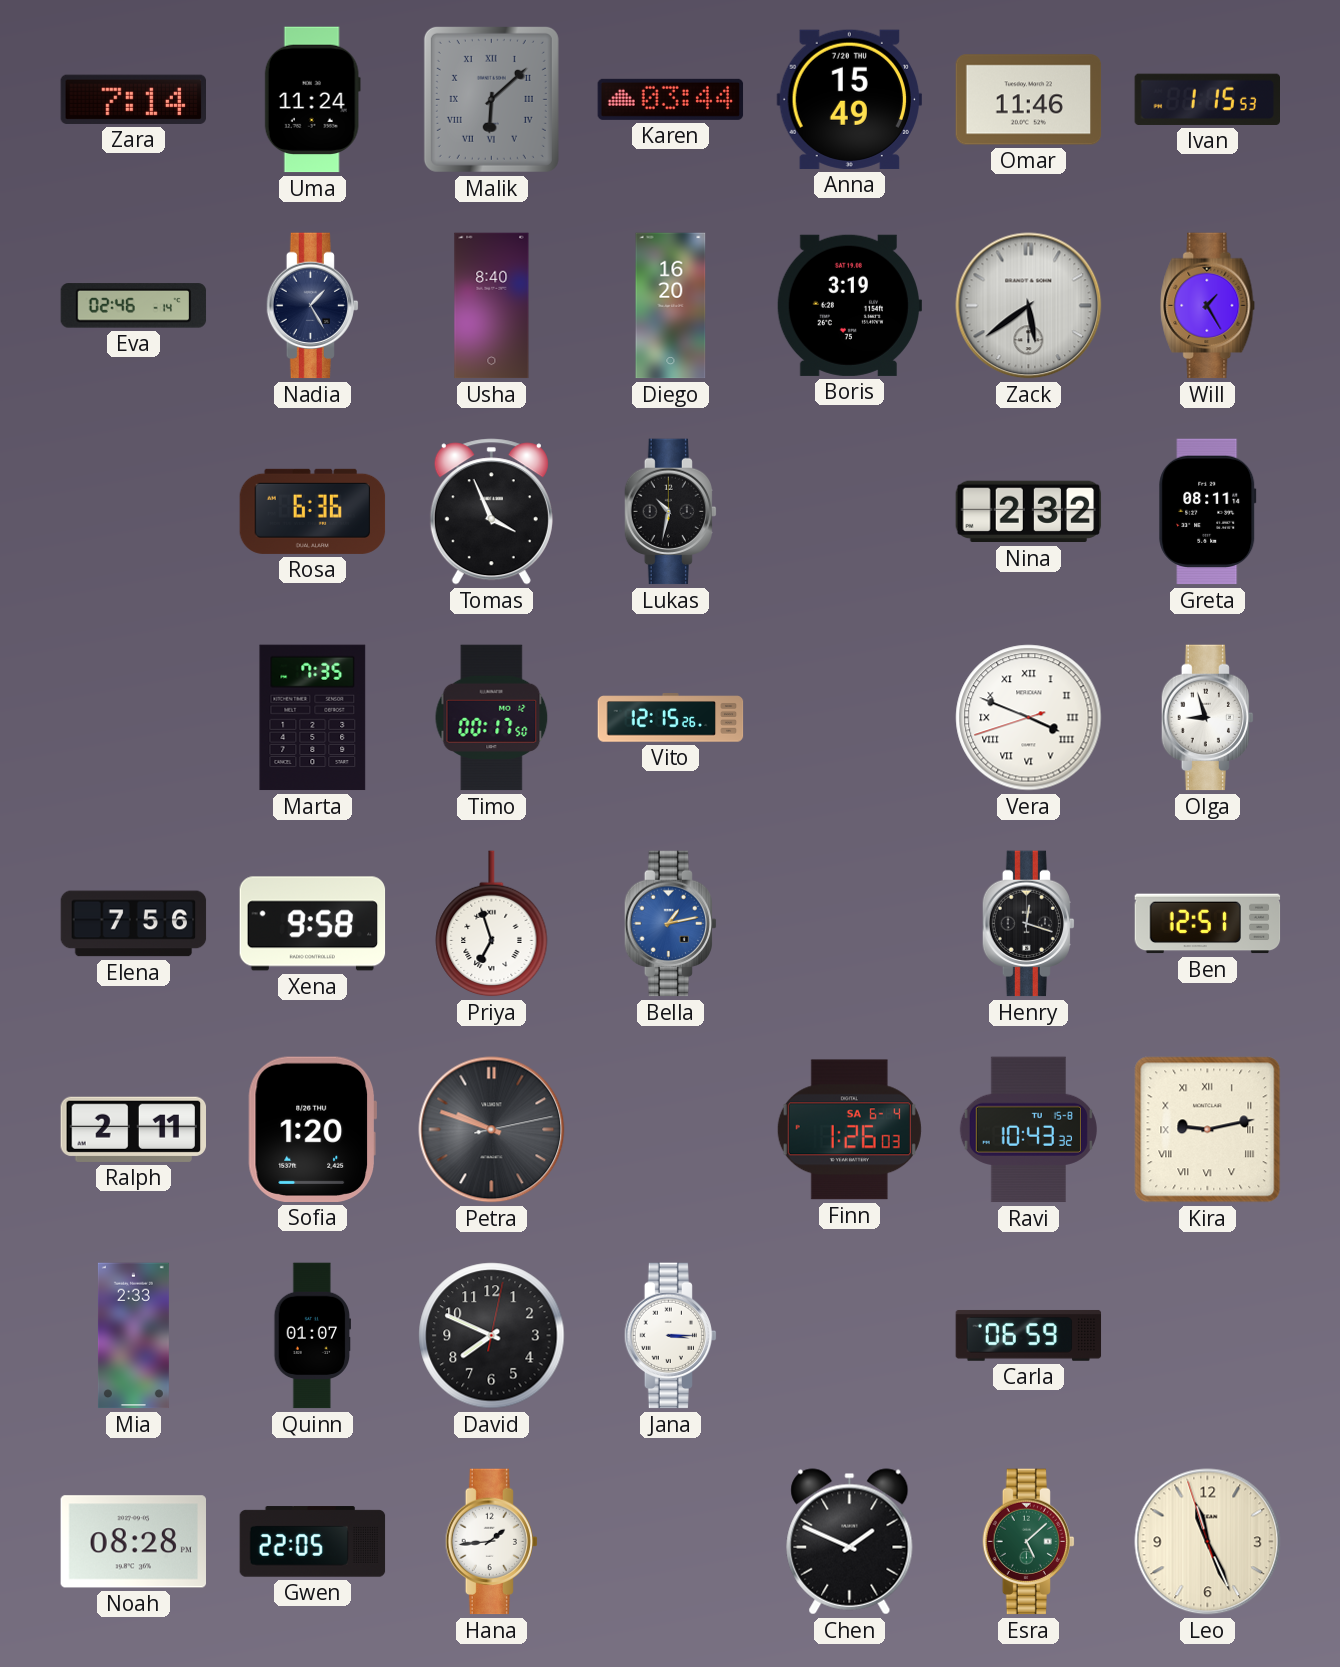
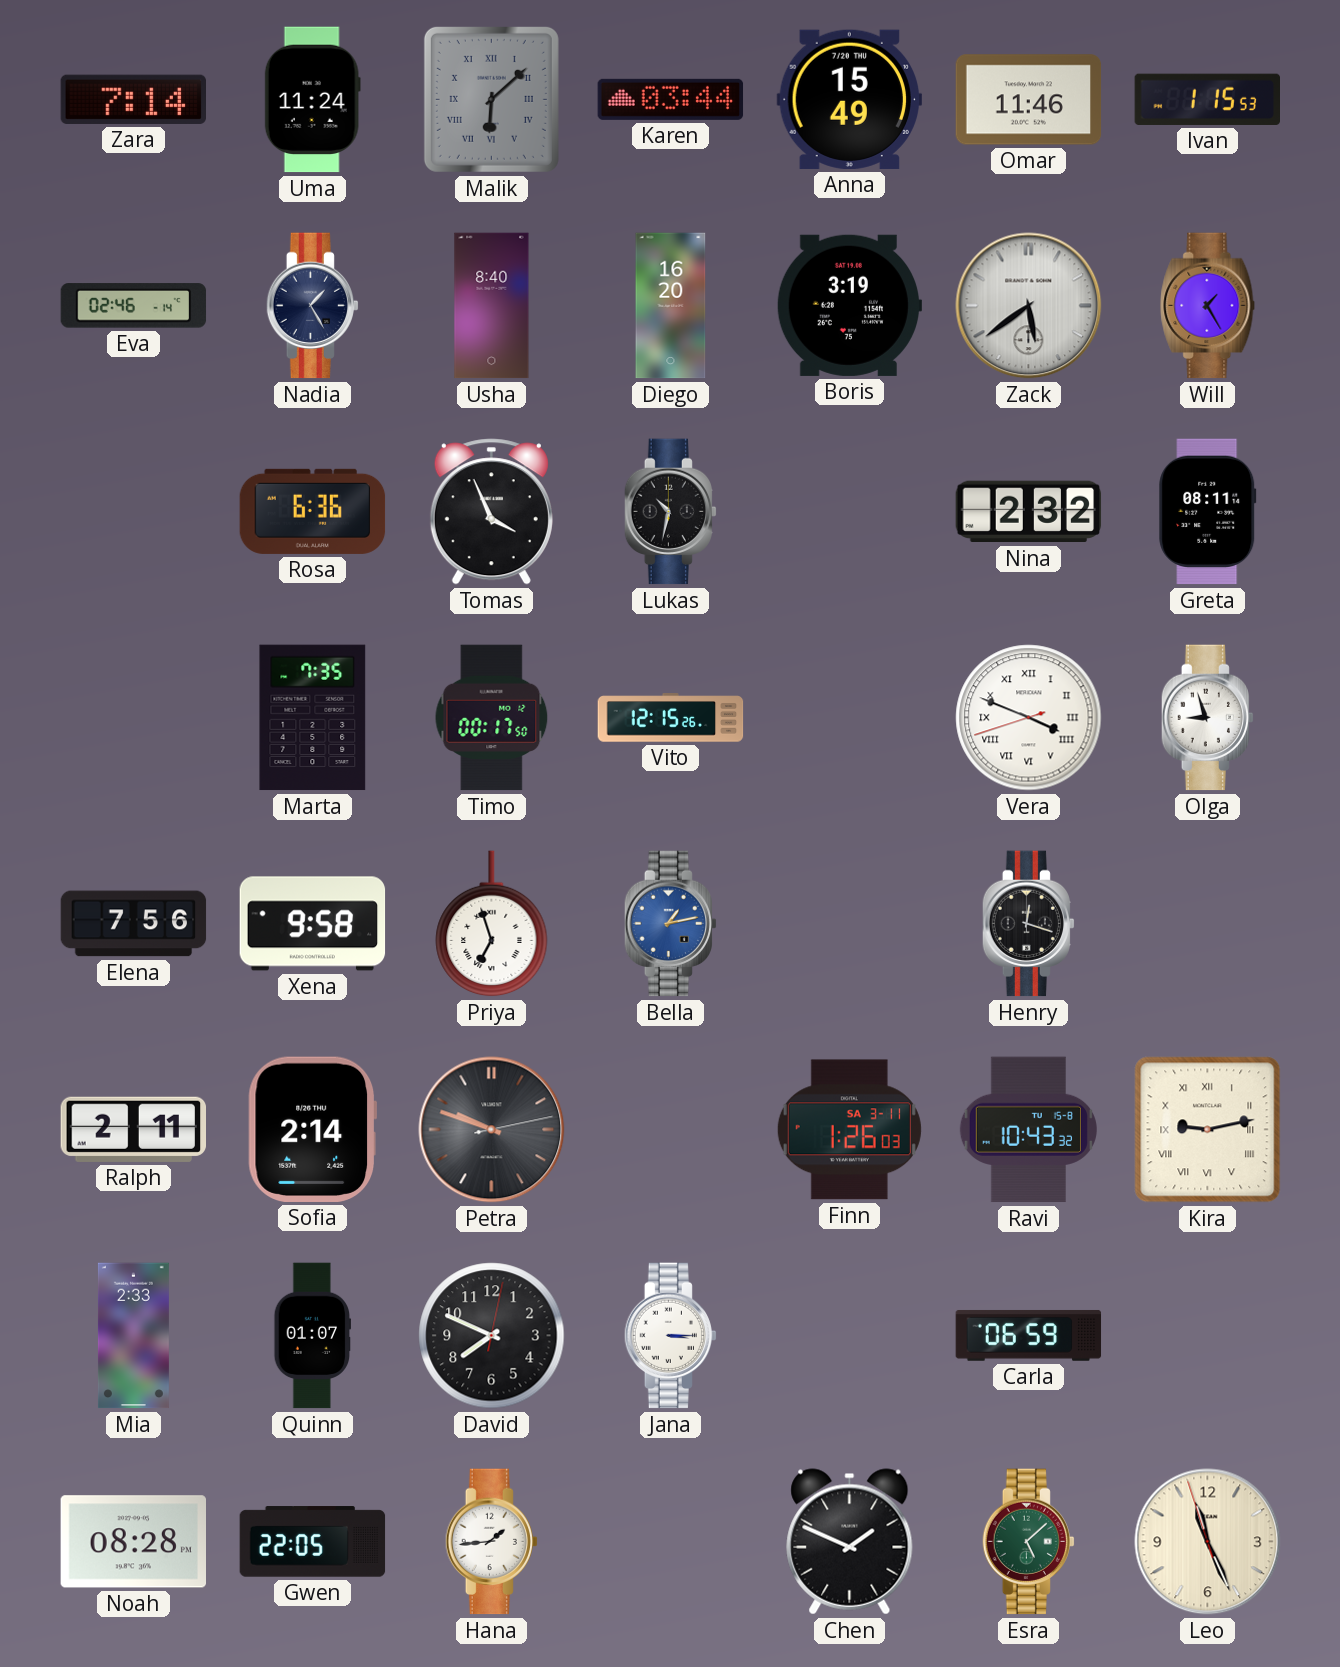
Ben: 12:51 -> none
Sofia: 1:20 -> 2:14
Finn date: SA 6-4 -> SA 3-11
